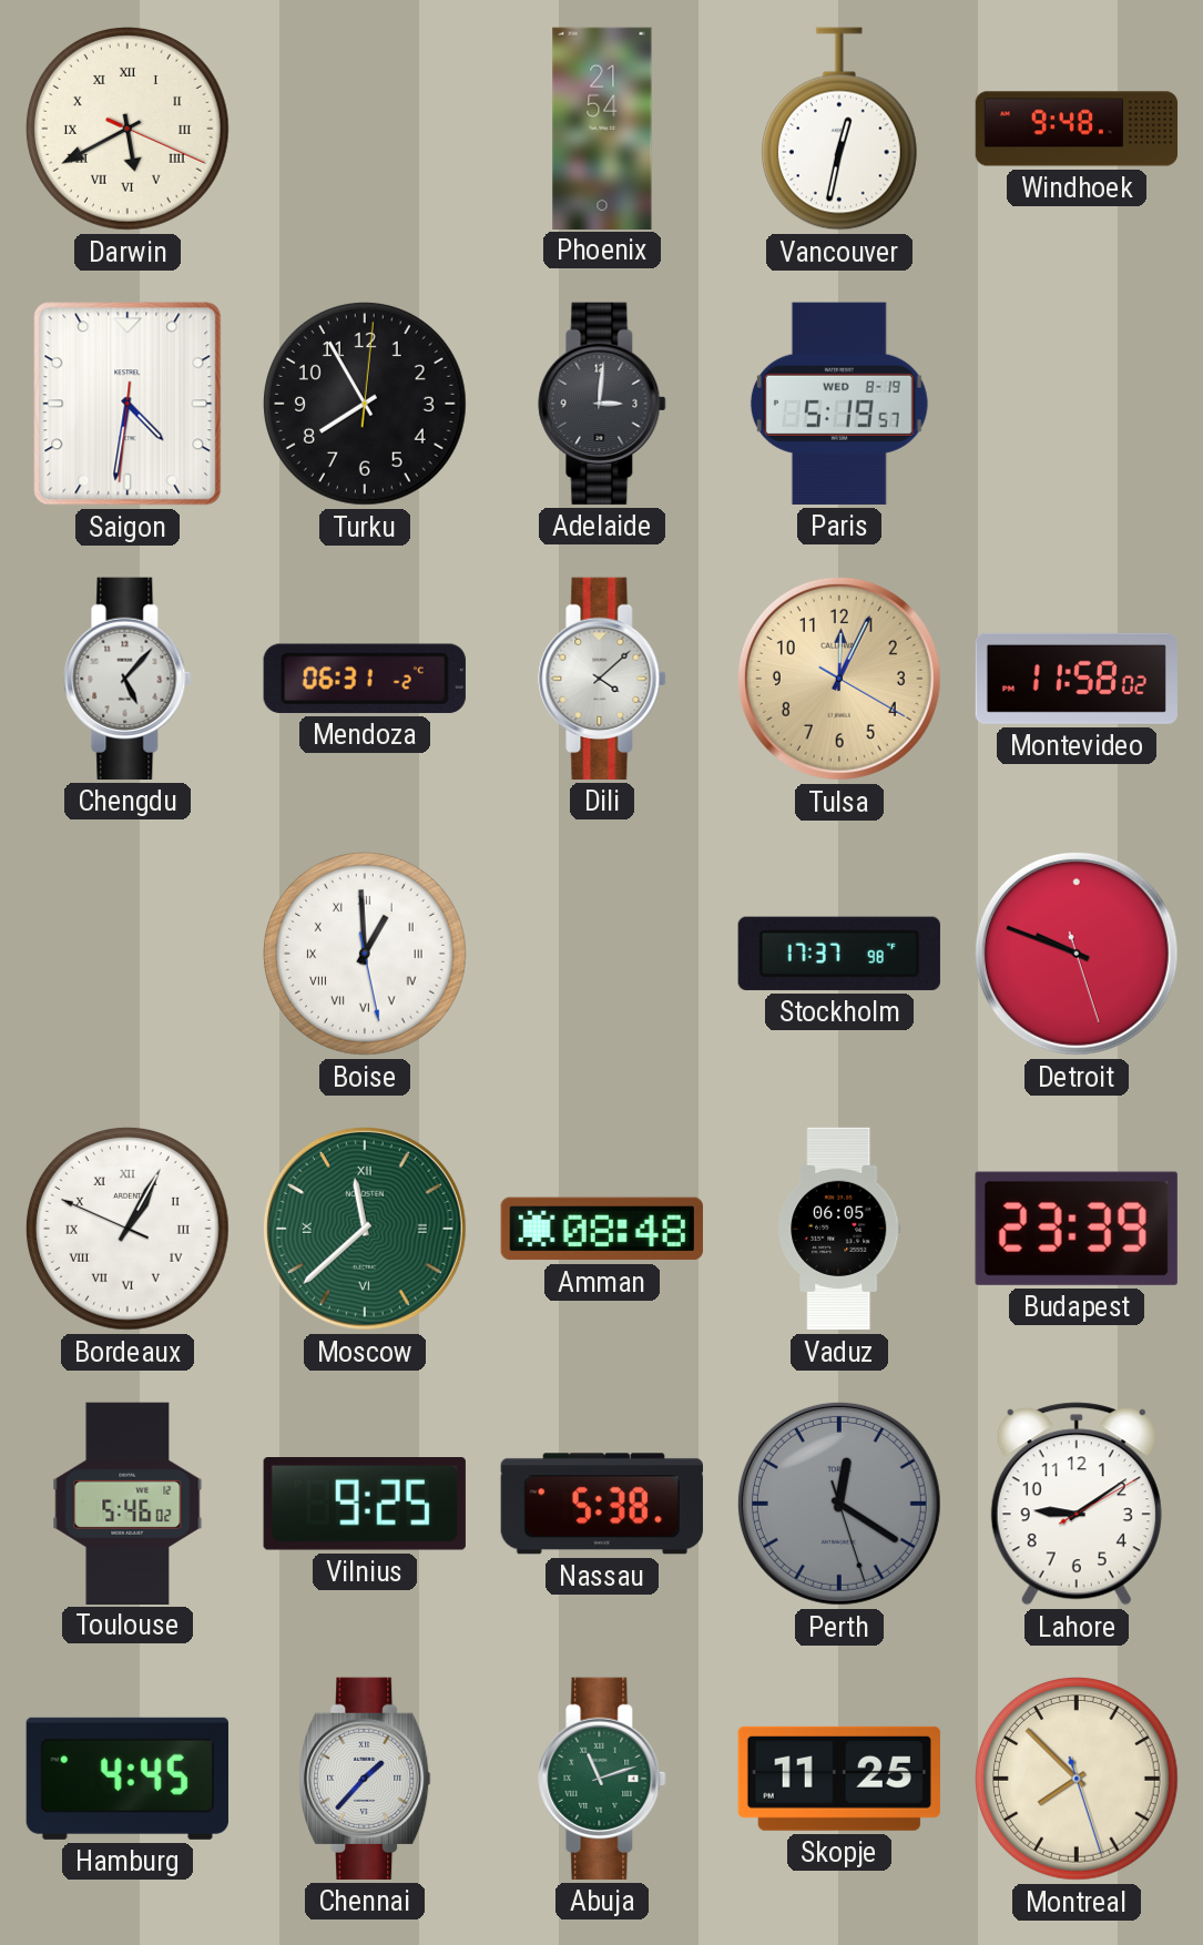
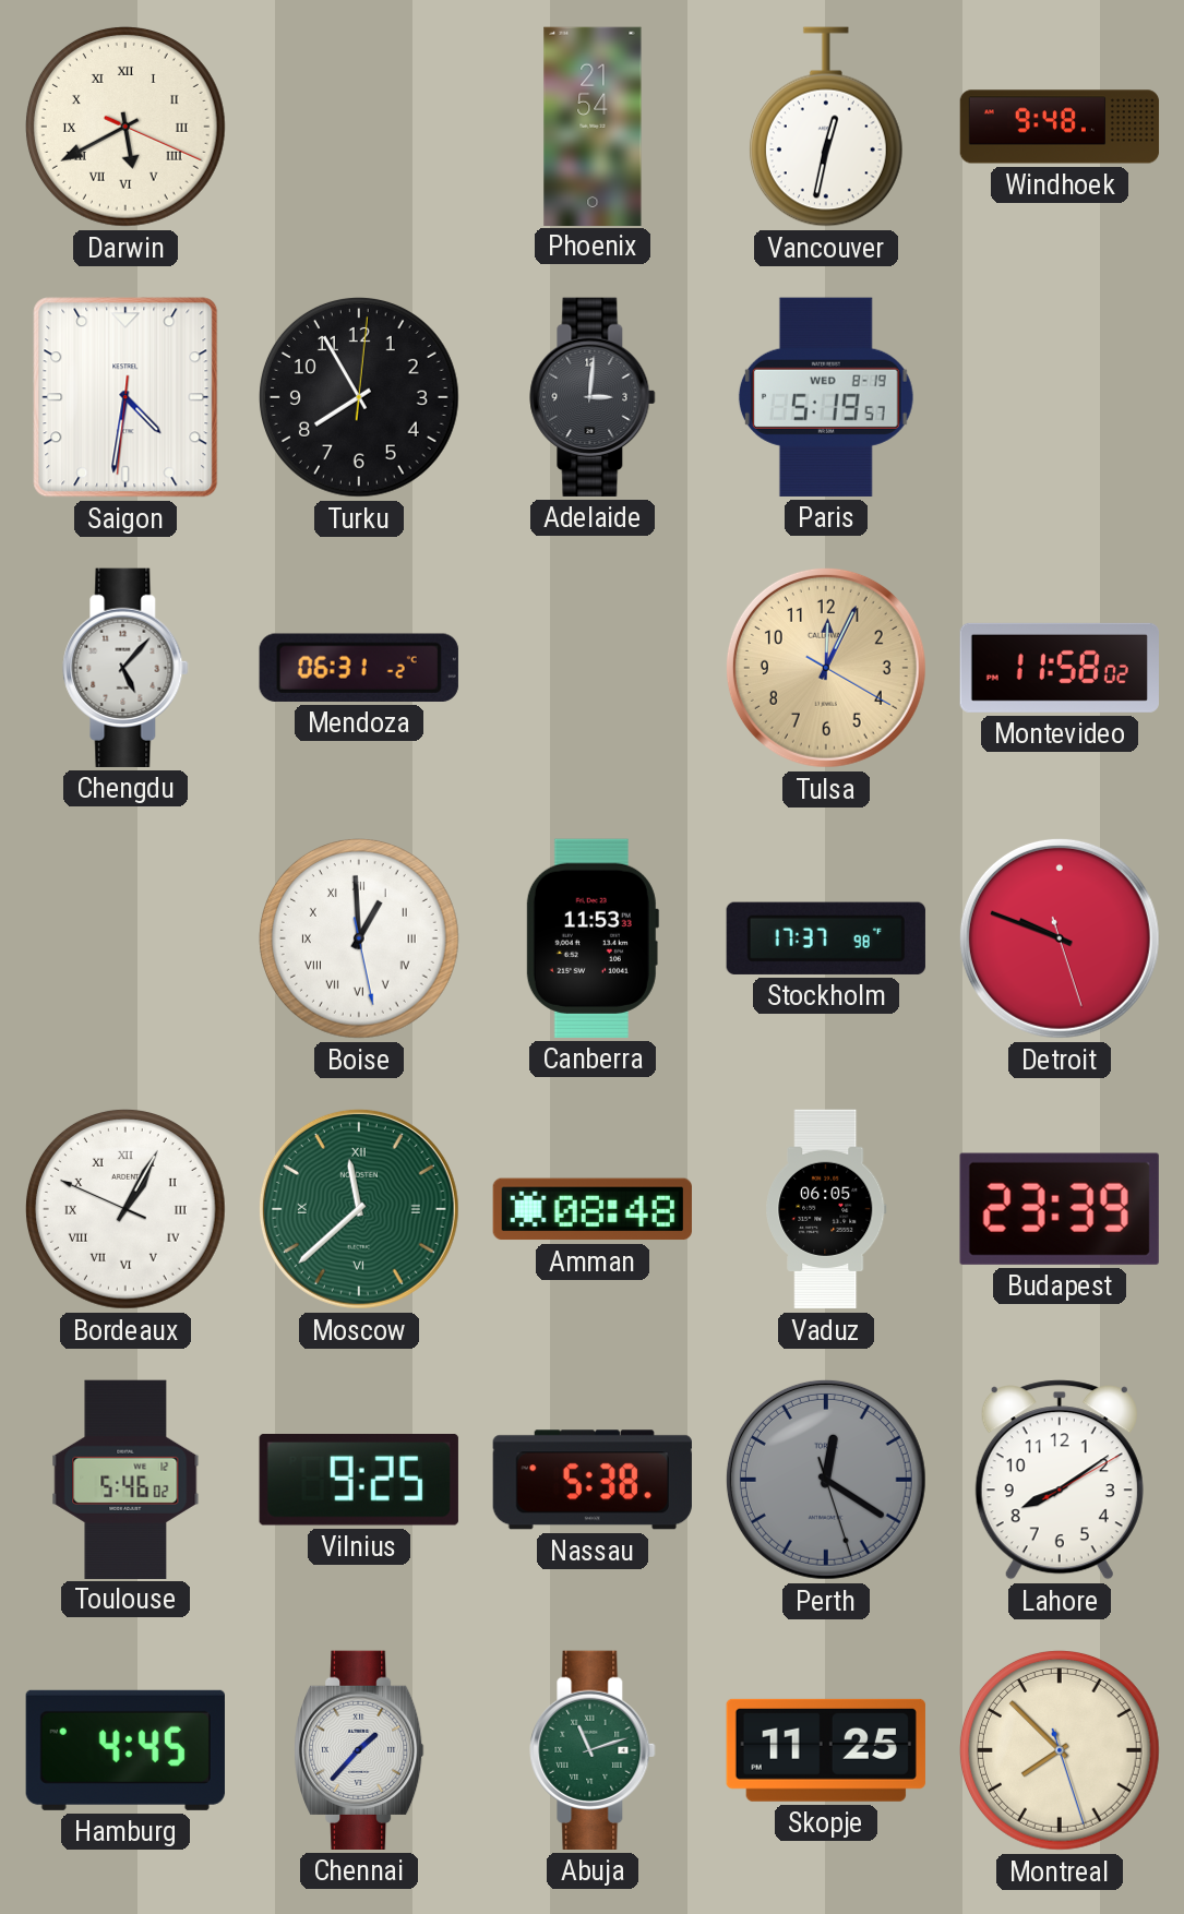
Dili: 4:08 -> none
Canberra: none -> 11:53
Lahore: 9:09 -> 8:09
